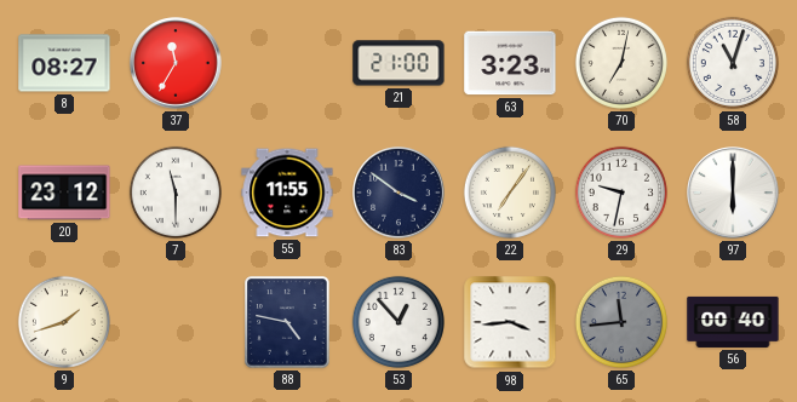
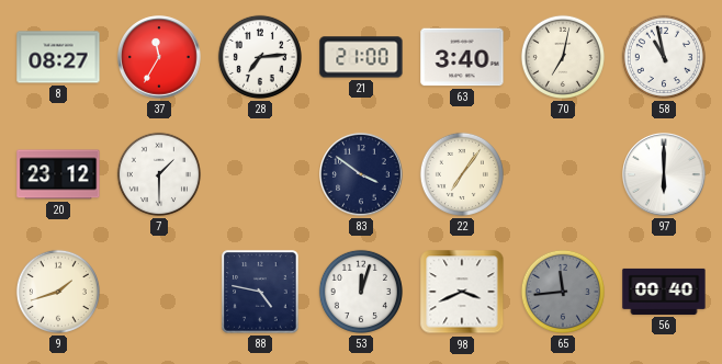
28: none -> 7:14
63: 3:23 -> 3:40
58: 11:03 -> 10:58
7: 11:30 -> 1:30
55: 11:55 -> none
29: 9:32 -> none
53: 12:53 -> 12:03
98: 3:44 -> 3:41
